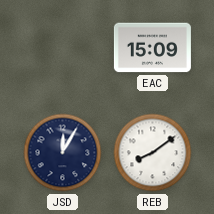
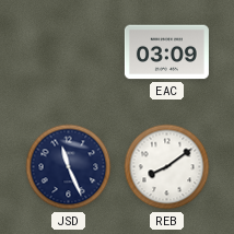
EAC: 15:09 -> 03:09
JSD: 12:05 -> 11:26
